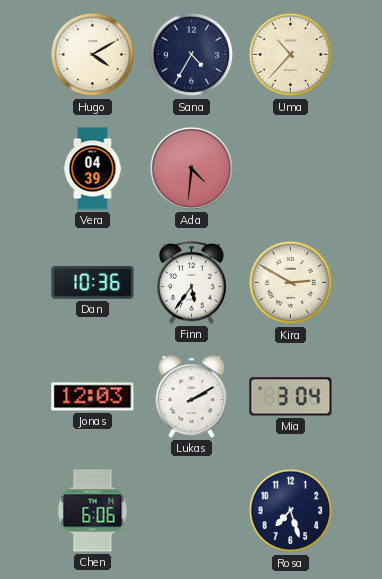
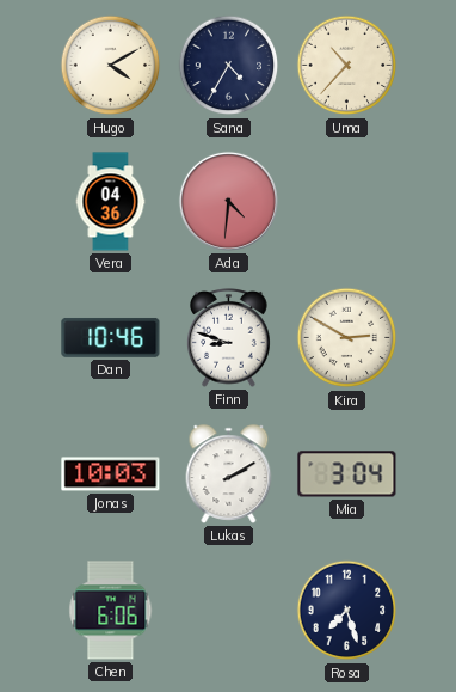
Vera: 04:39 -> 04:36
Dan: 10:36 -> 10:46
Finn: 5:36 -> 8:48
Jonas: 12:03 -> 10:03
